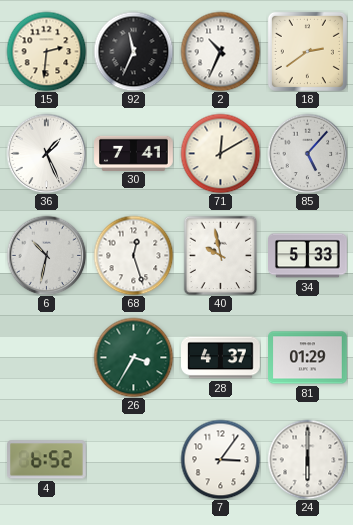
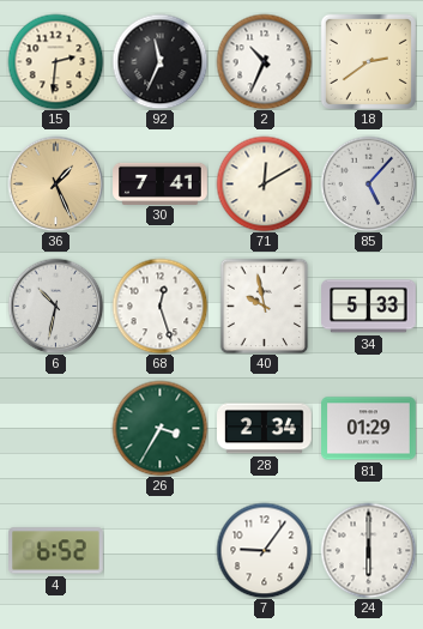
36 dial: white -> champagne
28: 4:37 -> 2:34
7: 3:06 -> 9:06
